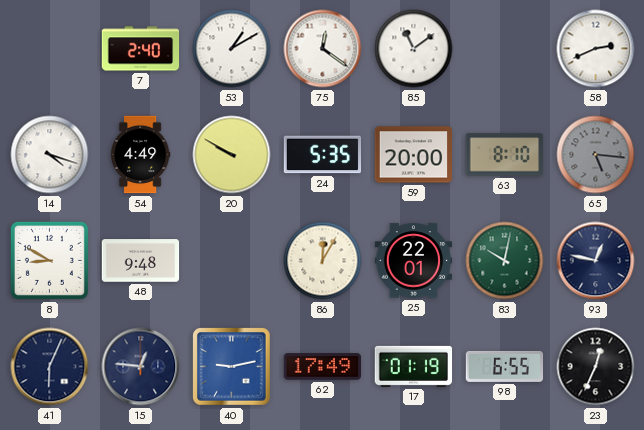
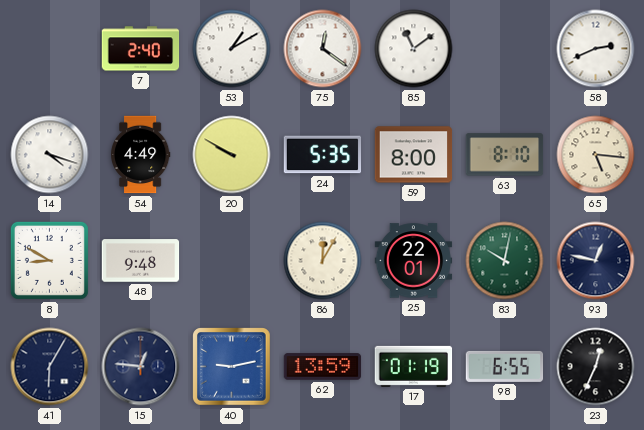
59: 20:00 -> 8:00
65 dial: grey -> cream
41: 6:04 -> 6:05
62: 17:49 -> 13:59
